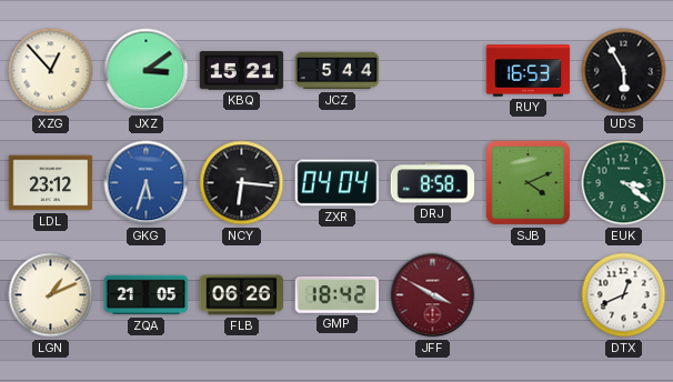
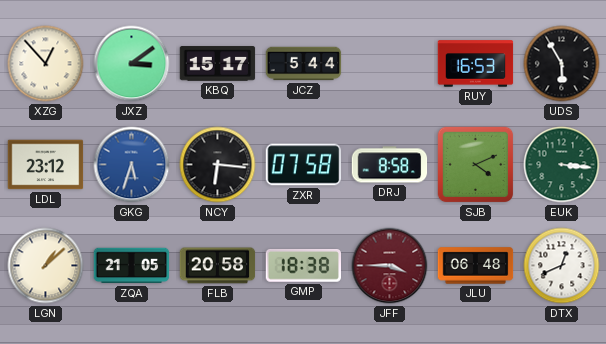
KBQ: 15:21 -> 15:17
ZXR: 04:04 -> 07:58
EUK: 3:21 -> 3:16
LGN: 1:11 -> 1:08
FLB: 06:26 -> 20:58
GMP: 18:42 -> 18:38
JFF: 3:50 -> 3:45
JLU: none -> 06:48
